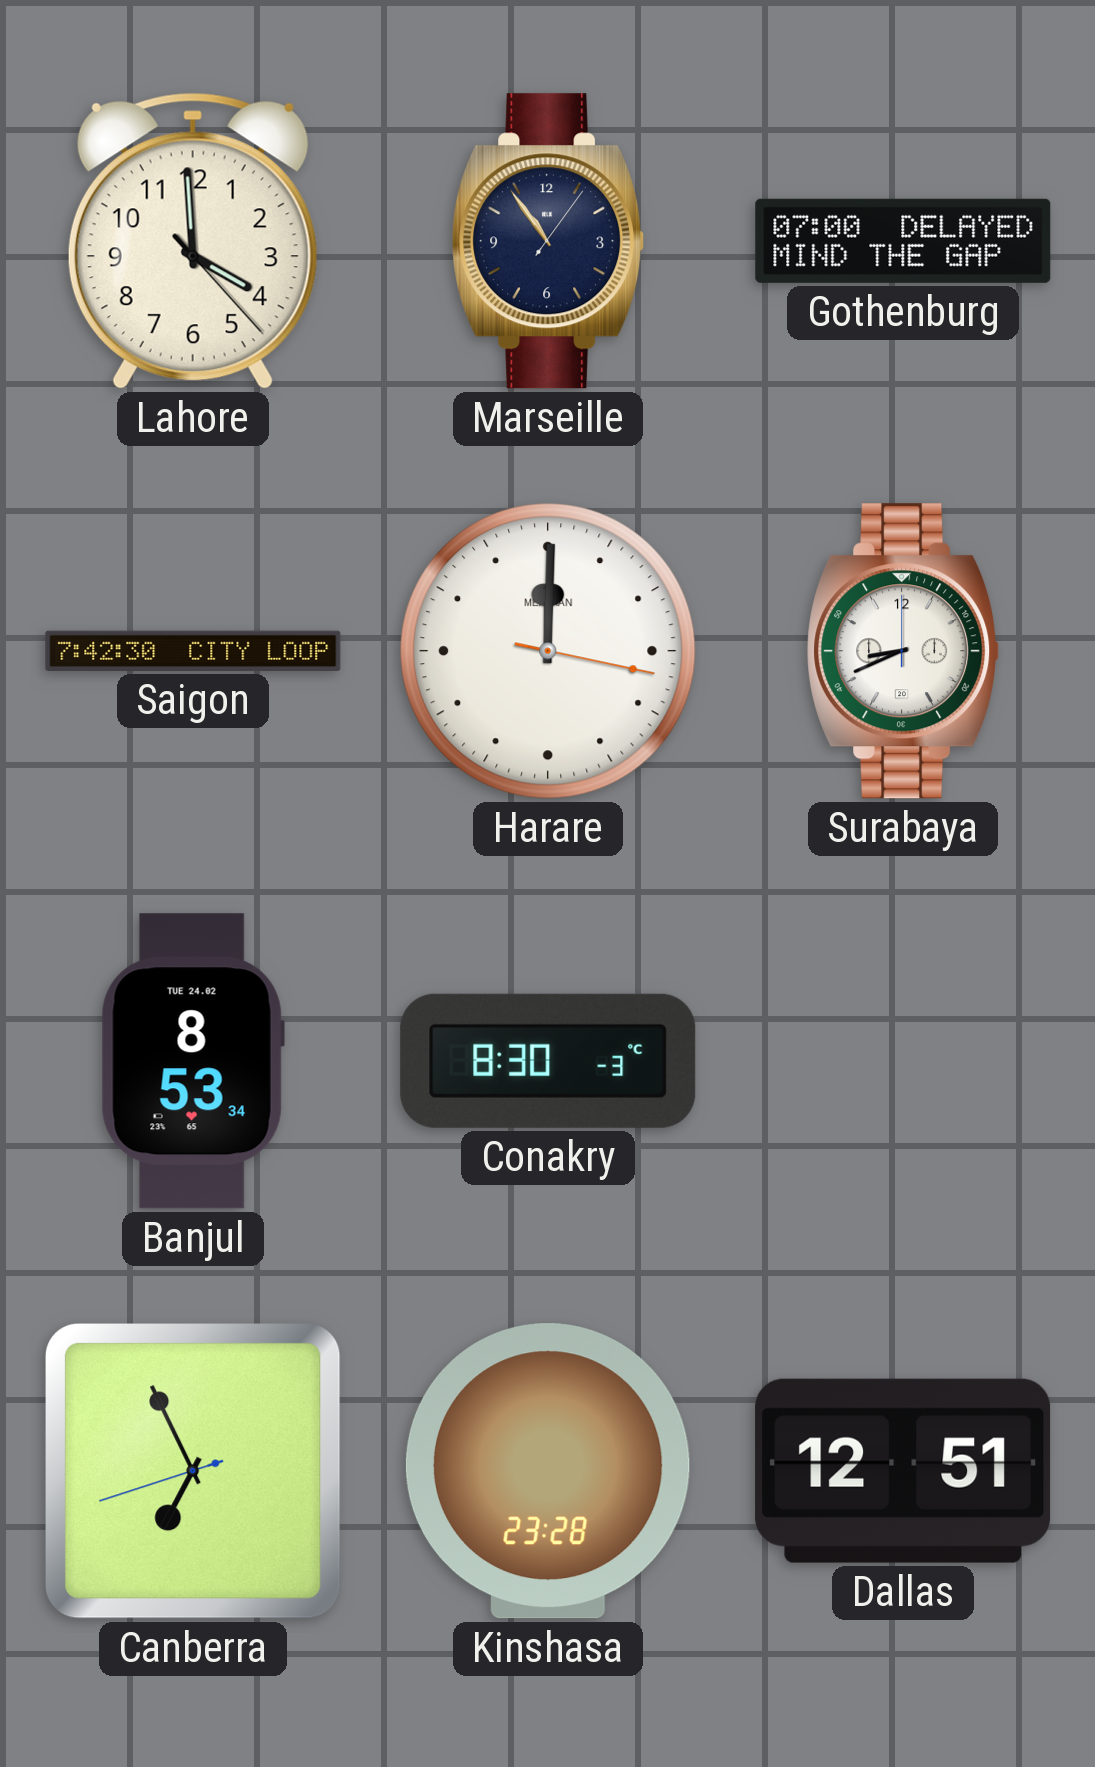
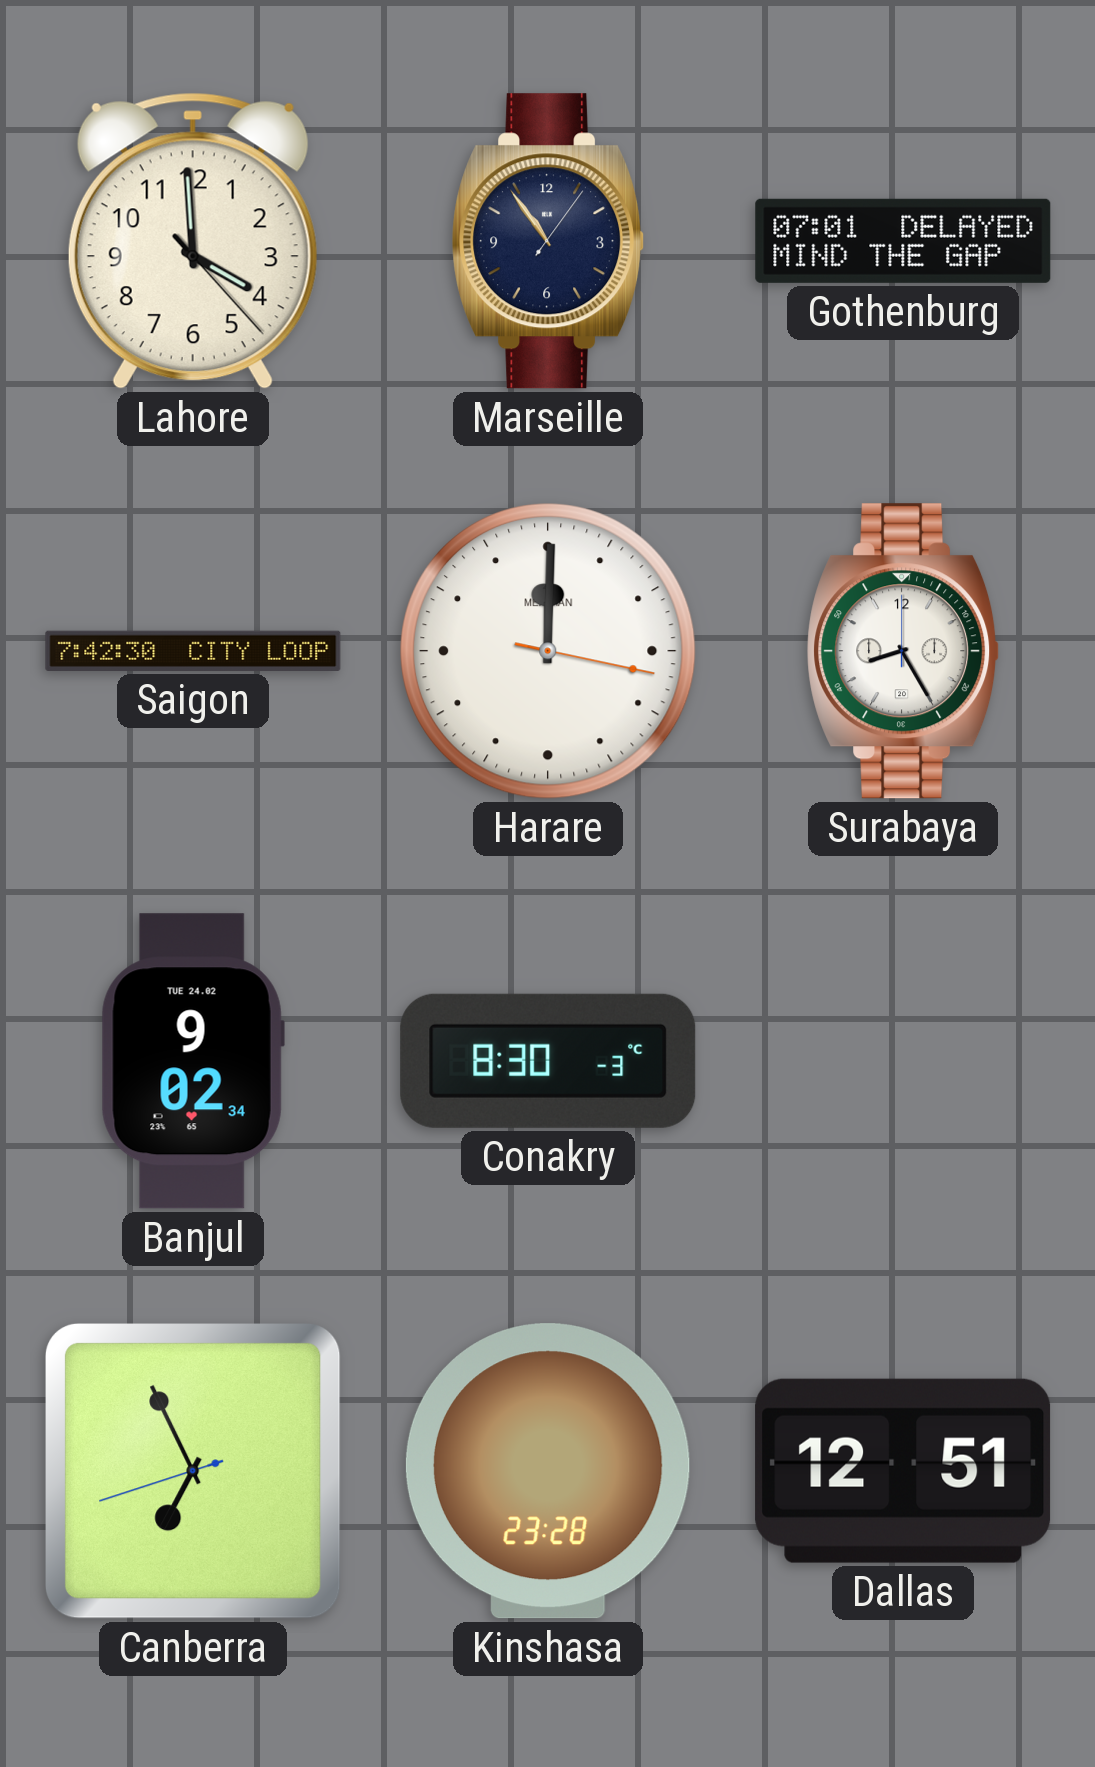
Gothenburg: 07:00 -> 07:01
Surabaya: 8:41 -> 8:25
Banjul: 8:53 -> 9:02
